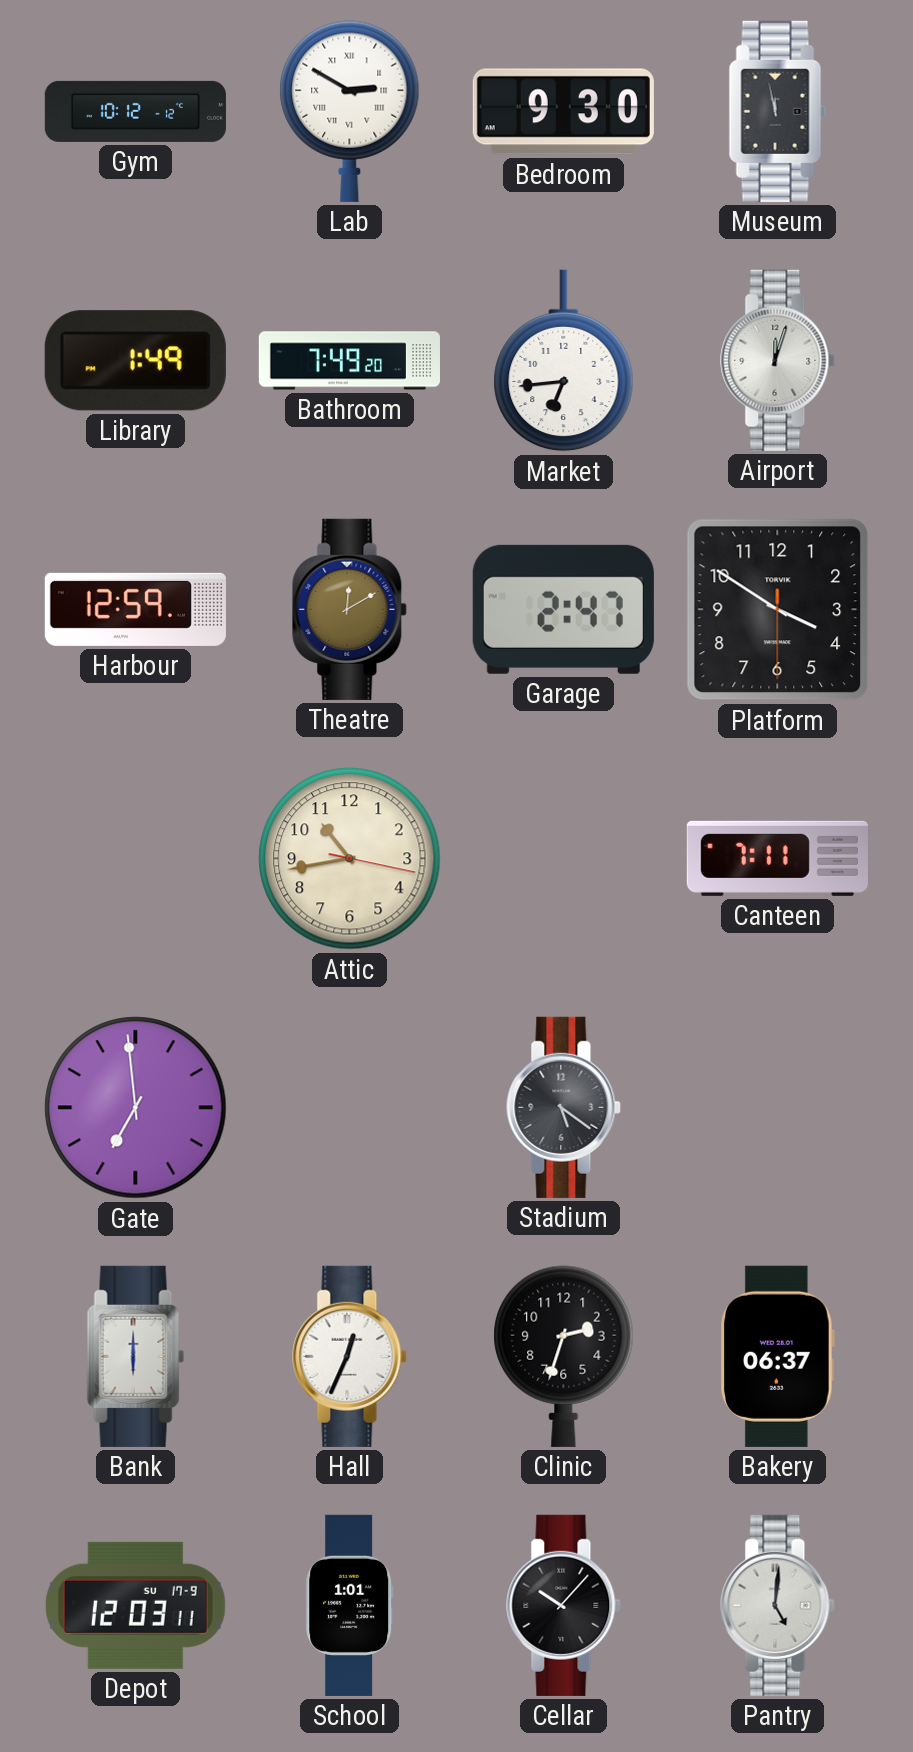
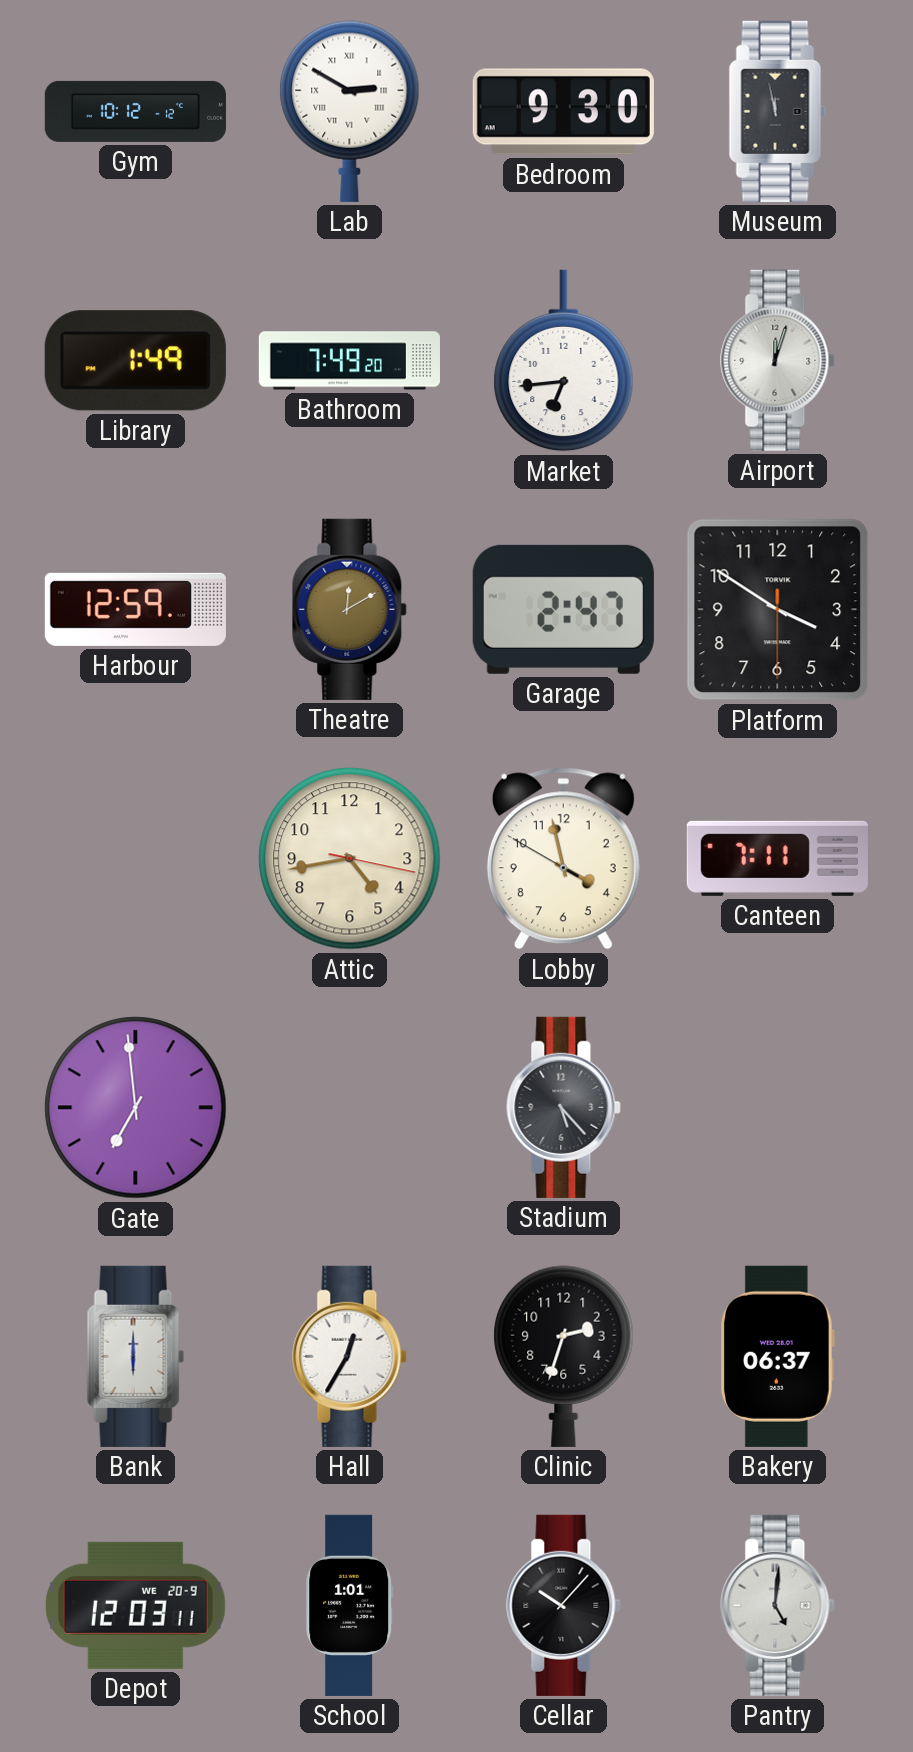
Attic: 10:43 -> 4:43
Lobby: none -> 3:57
Stadium: 5:21 -> 5:23
Hall: 12:34 -> 12:35
Depot date: SU 17-9 -> WE 20-9
